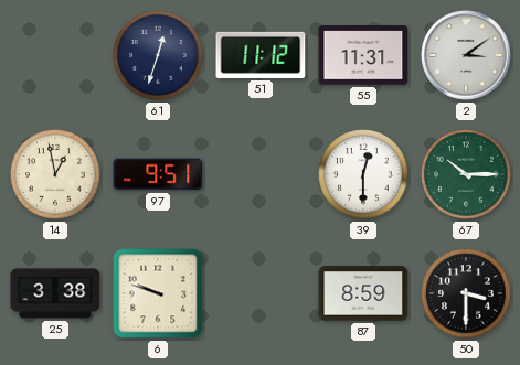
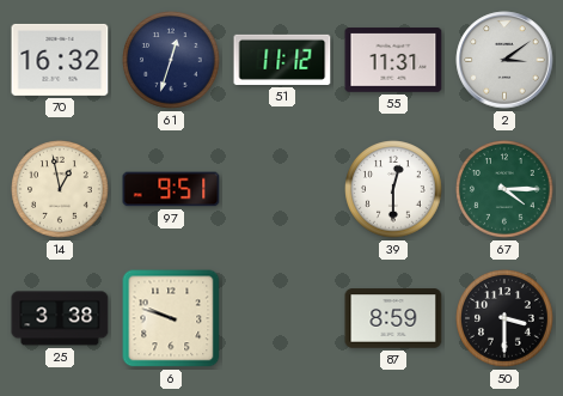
70: none -> 16:32
67: 10:15 -> 4:15
